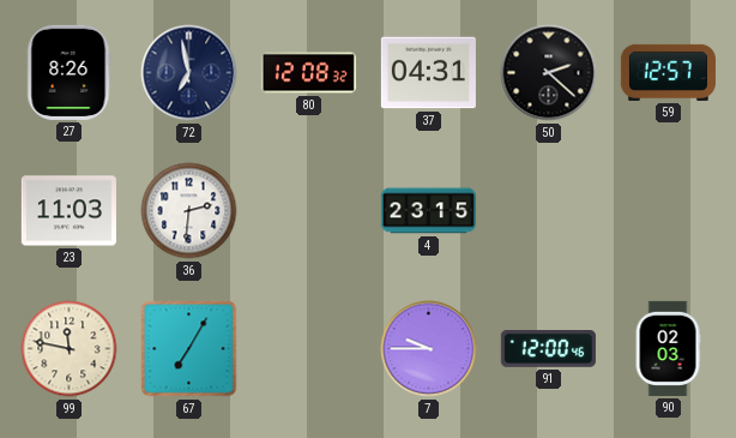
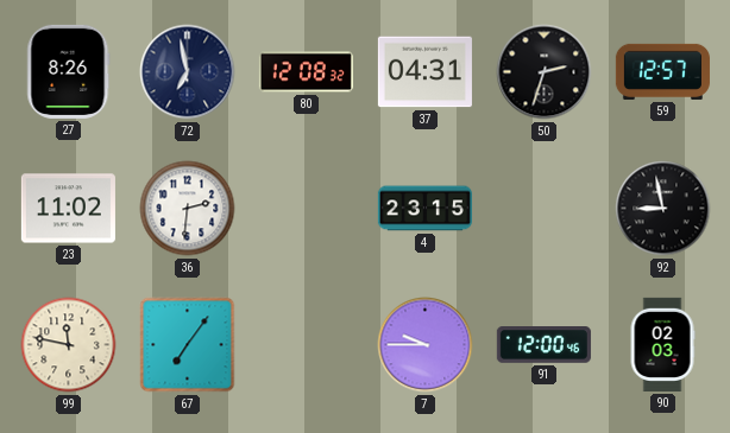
50: 2:22 -> 2:33
23: 11:03 -> 11:02
92: none -> 8:58
67: 7:05 -> 7:06
